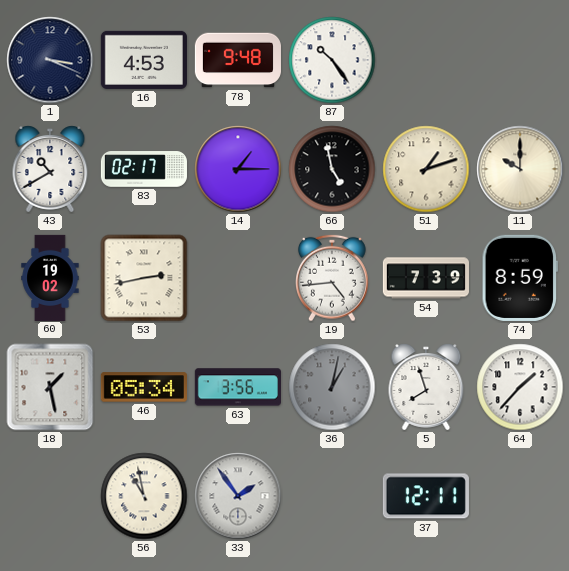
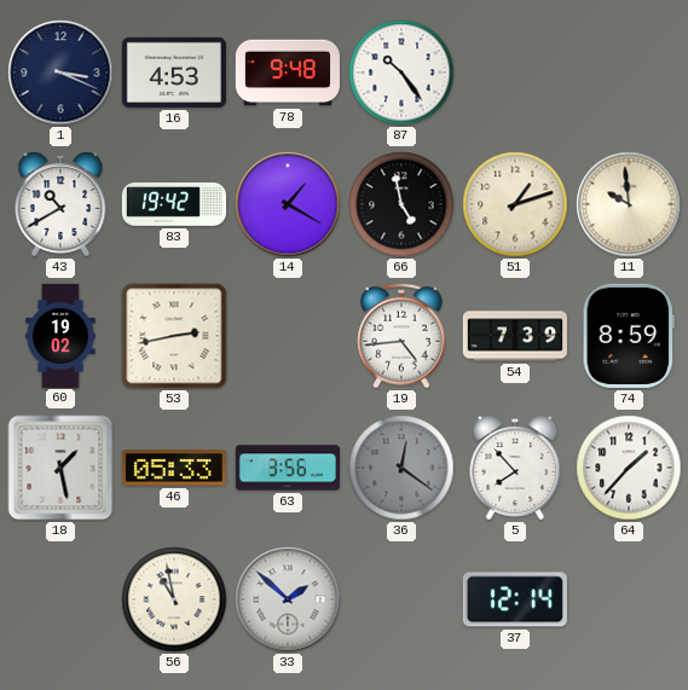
83: 02:17 -> 19:42
14: 1:15 -> 1:20
11: 10:00 -> 9:59
46: 05:34 -> 05:33
36: 1:02 -> 12:21
5: 7:57 -> 7:53
33: 1:54 -> 1:52
37: 12:11 -> 12:14
